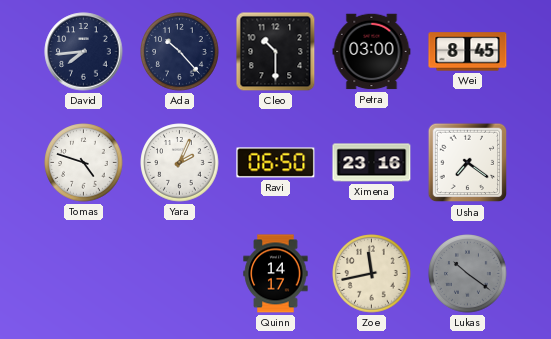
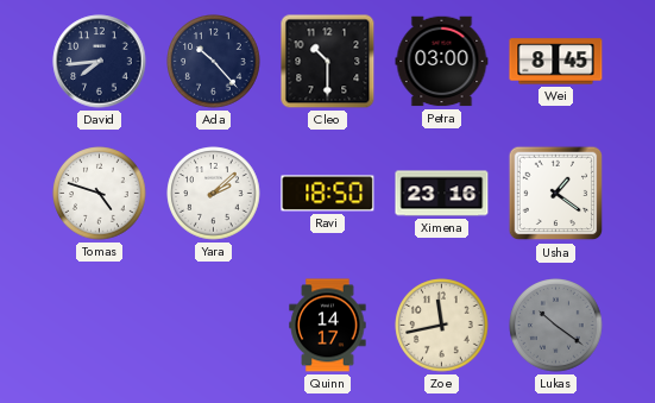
Yara: 2:04 -> 2:08
Ravi: 06:50 -> 18:50
Usha: 7:21 -> 1:21
